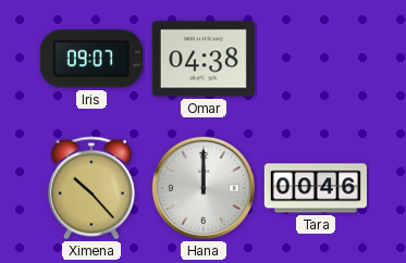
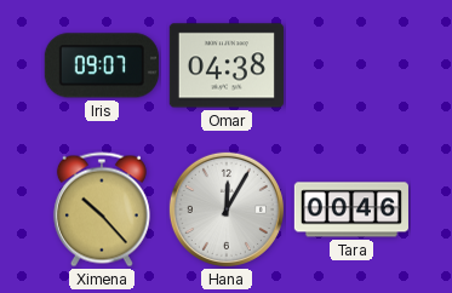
Hana: 12:00 -> 12:05
